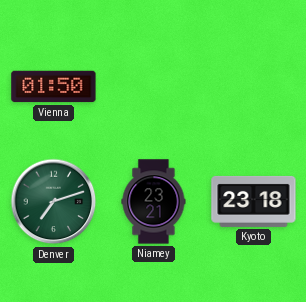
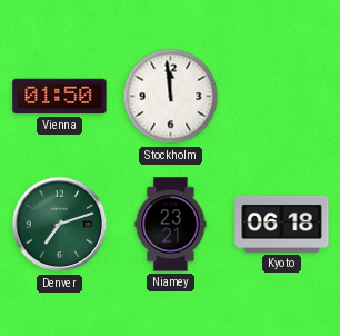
Stockholm: none -> 11:59
Kyoto: 23:18 -> 06:18
